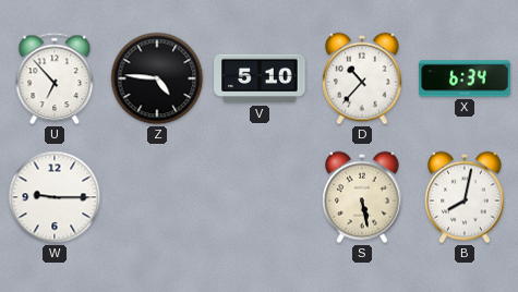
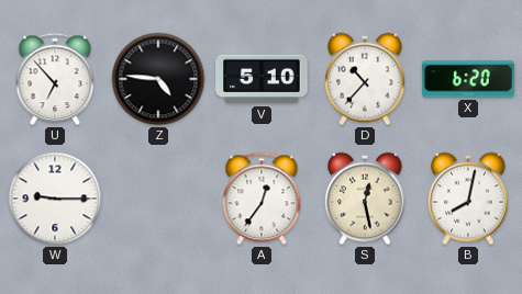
X: 6:34 -> 6:20
A: none -> 12:36
S: 5:28 -> 12:28
